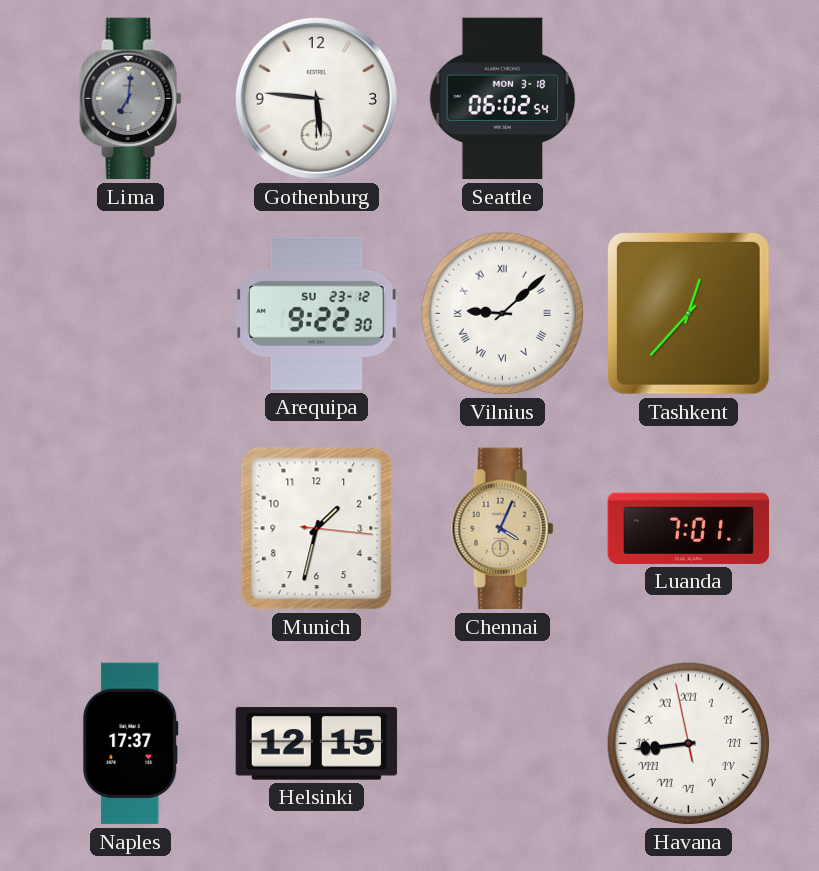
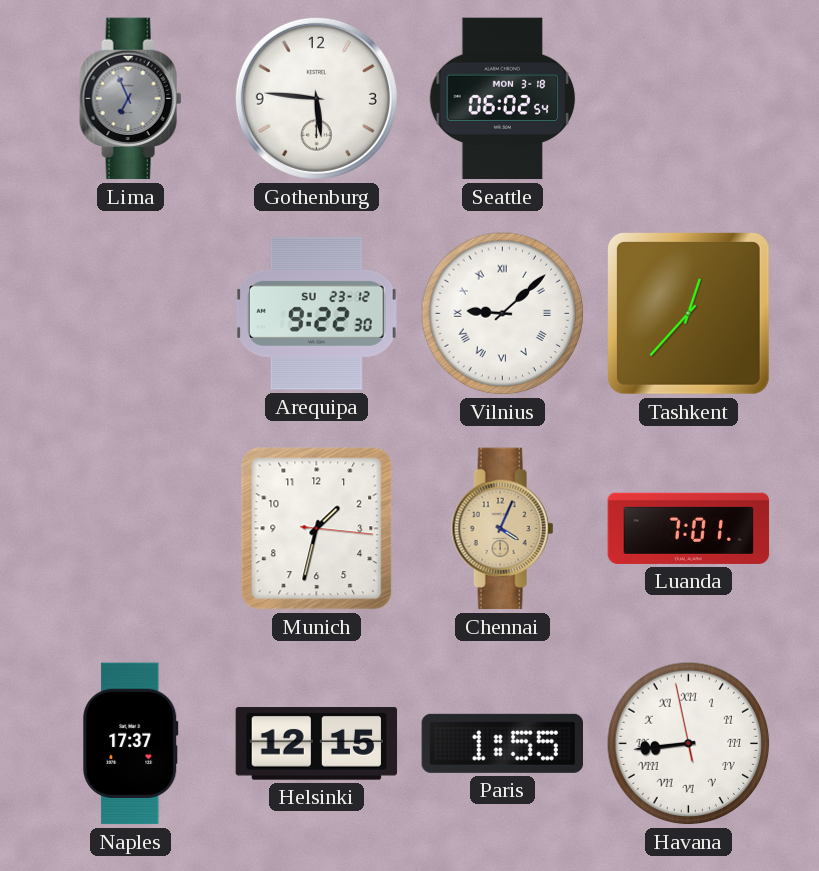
Lima: 7:01 -> 6:56
Paris: none -> 1:55
